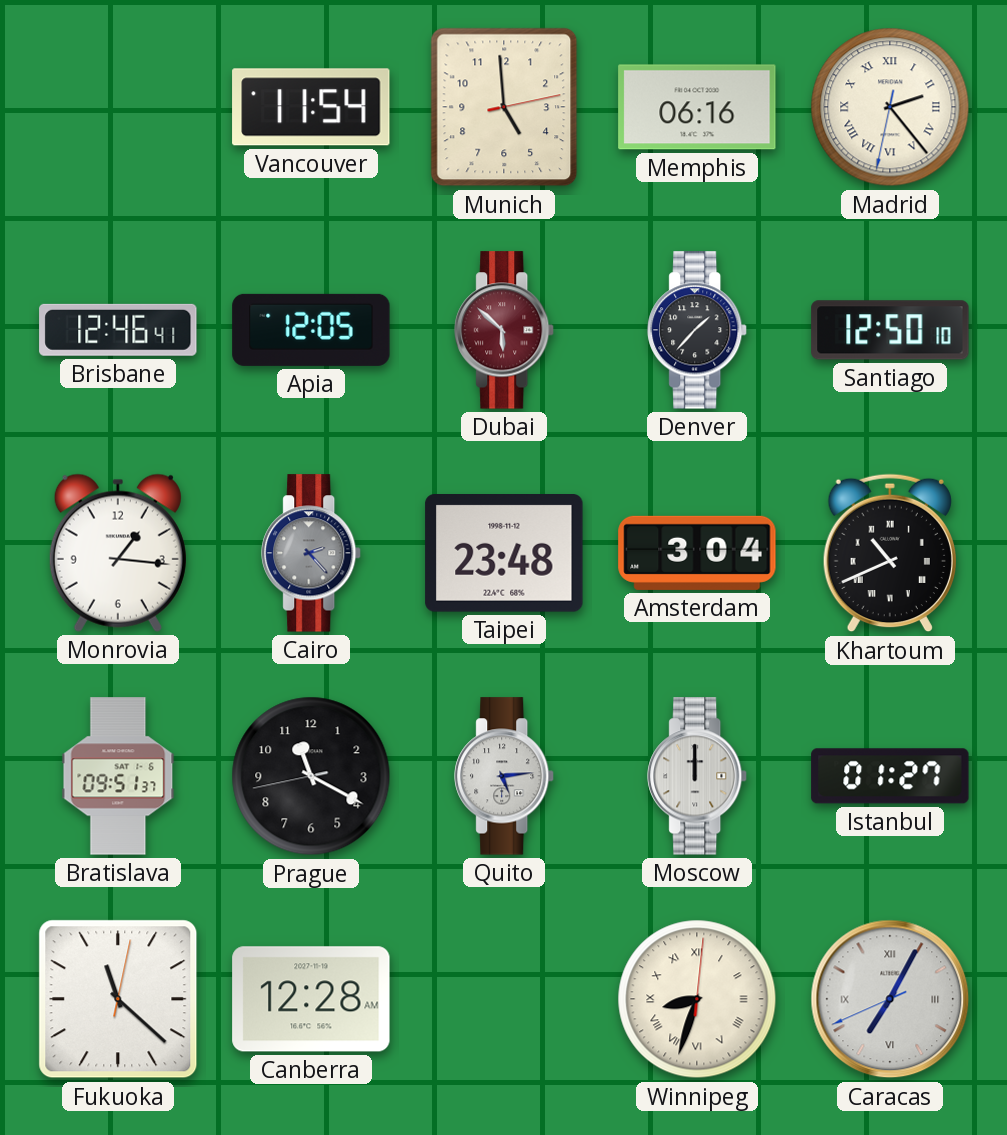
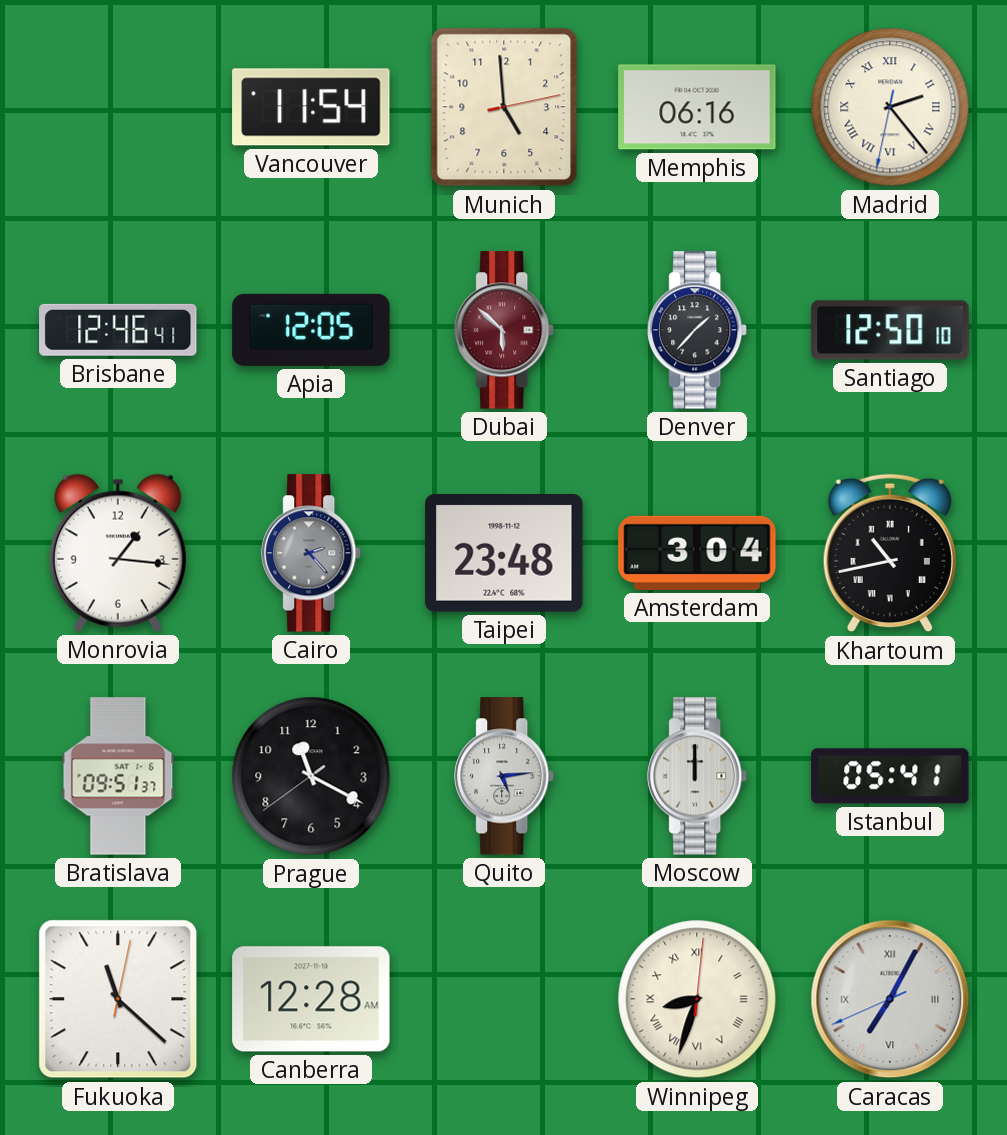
Khartoum: 10:41 -> 10:43
Prague: 11:19:43 -> 11:19:39
Istanbul: 01:27 -> 05:41
